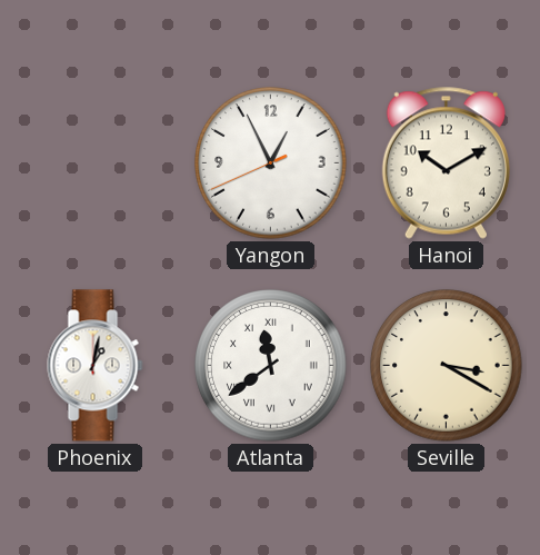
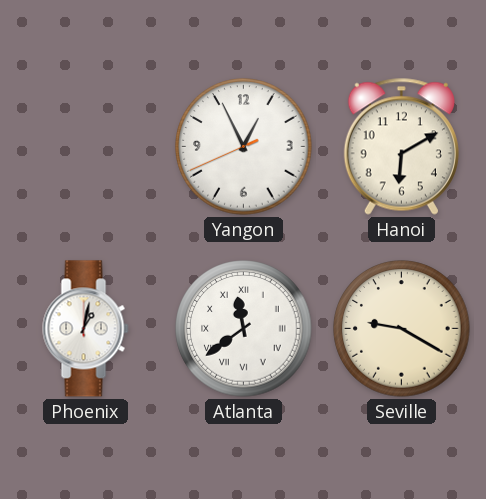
Hanoi: 10:10 -> 6:10
Seville: 3:20 -> 9:20
